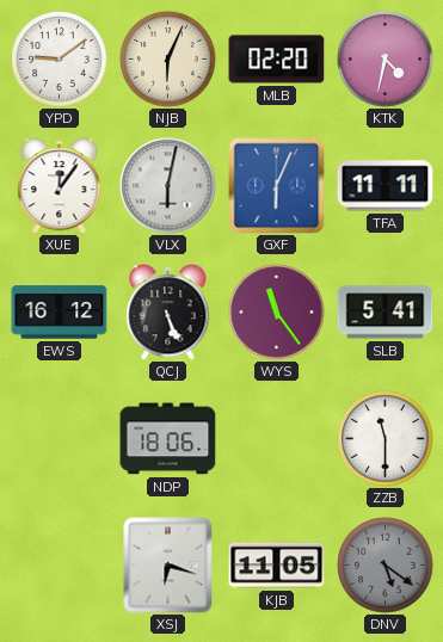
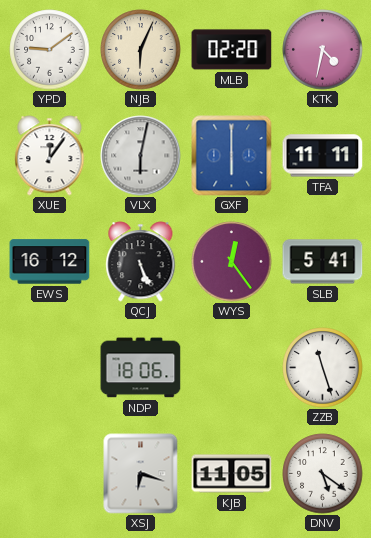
GXF: 6:04 -> 6:00
WYS: 11:24 -> 12:24
ZZB: 11:30 -> 11:27
DNV dial: grey -> white
